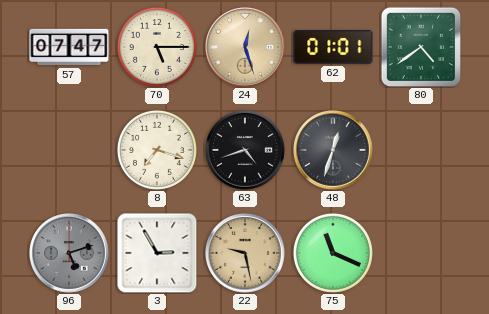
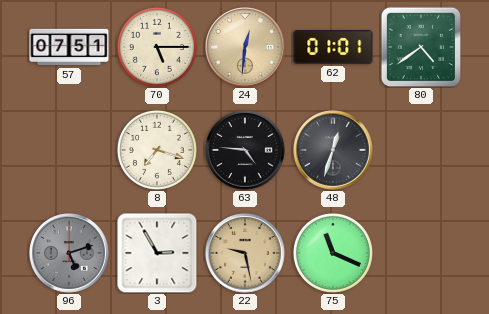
57: 07:47 -> 07:51
24: 12:27 -> 12:31
63: 4:42 -> 4:46
